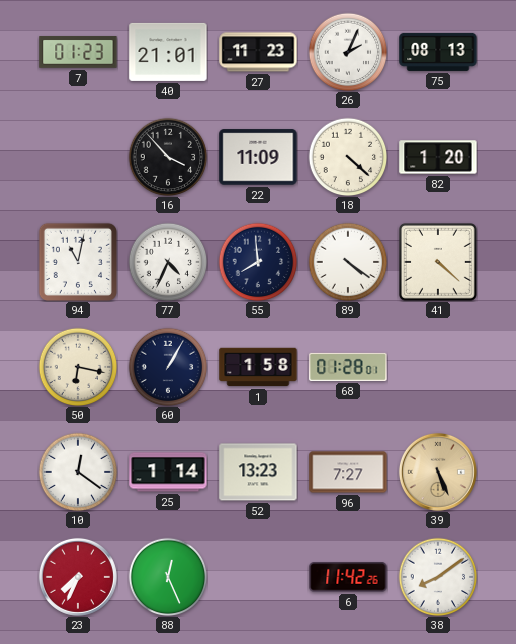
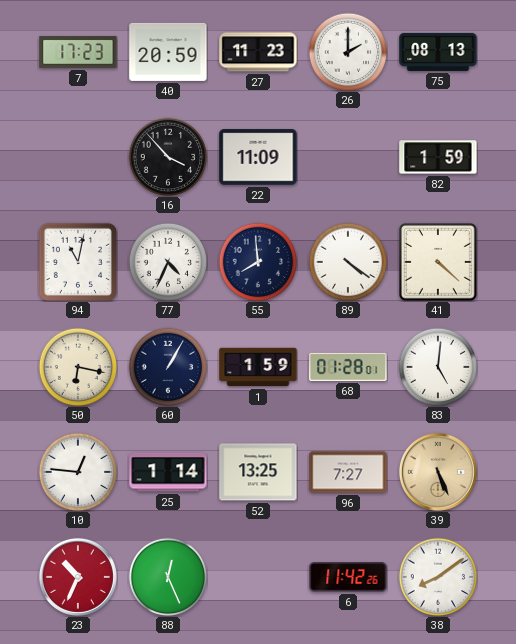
7: 01:23 -> 17:23
40: 21:01 -> 20:59
26: 2:04 -> 2:00
18: 4:22 -> none
82: 1:20 -> 1:59
1: 1:58 -> 1:59
83: none -> 5:01
10: 12:21 -> 12:46
52: 13:23 -> 13:25
23: 7:34 -> 10:34
